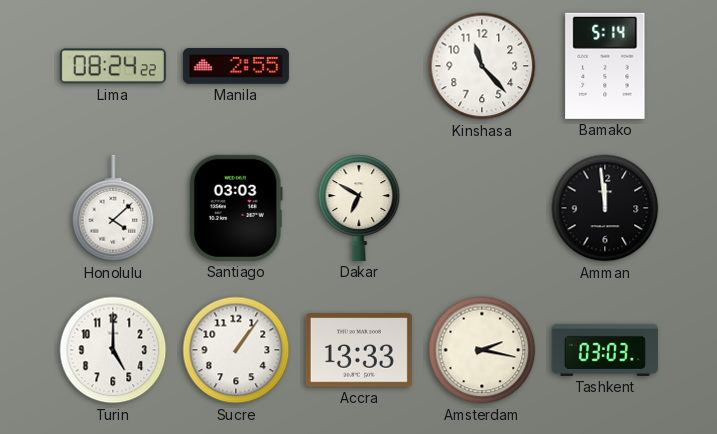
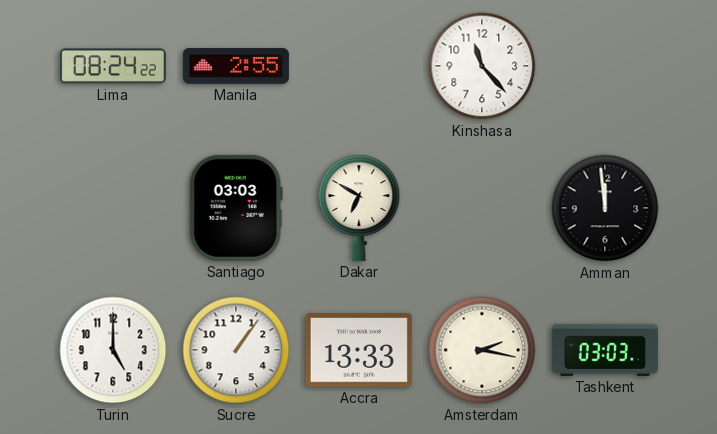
Bamako: 5:14 -> none
Honolulu: 4:08 -> none
